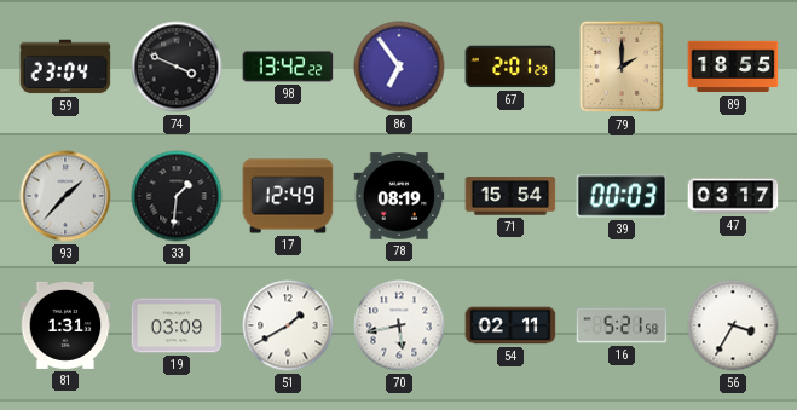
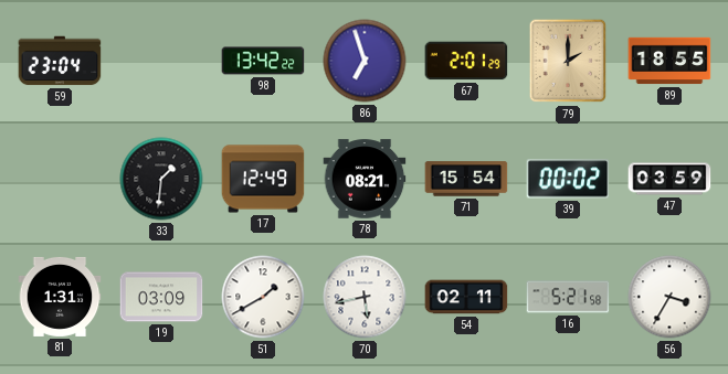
74: 3:49 -> none
86: 6:54 -> 6:57
93: 1:37 -> none
78: 08:19 -> 08:21
39: 00:03 -> 00:02
47: 03:17 -> 03:59
